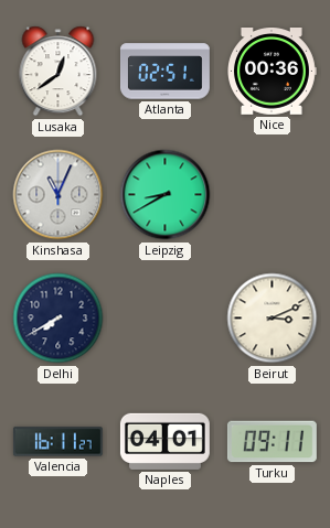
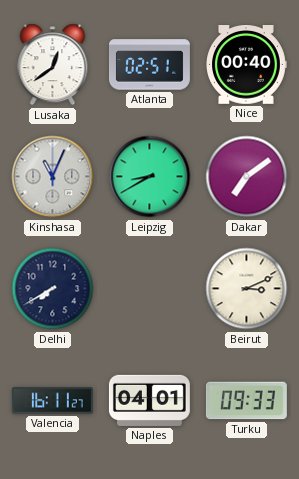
Nice: 00:36 -> 00:40
Dakar: none -> 7:09
Turku: 09:11 -> 09:33
